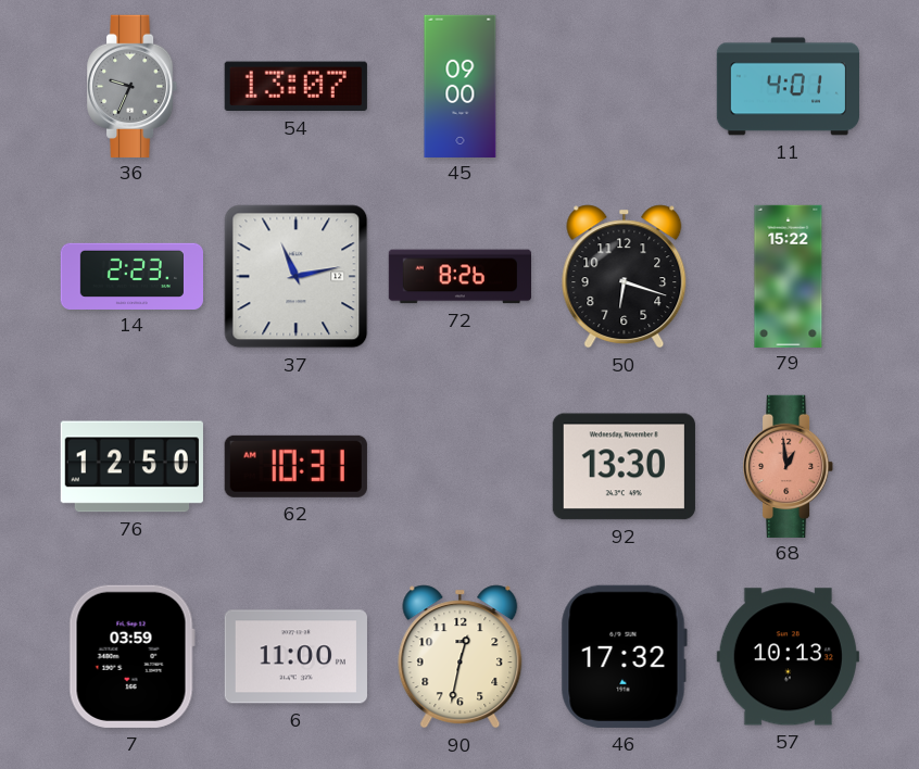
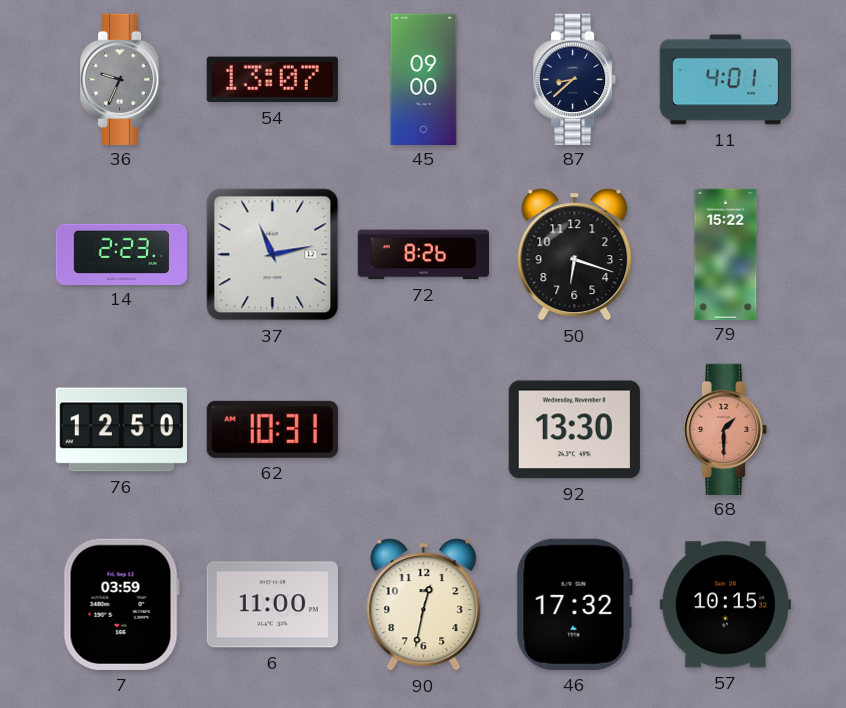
87: none -> 8:38
68: 12:59 -> 1:30
57: 10:13 -> 10:15
